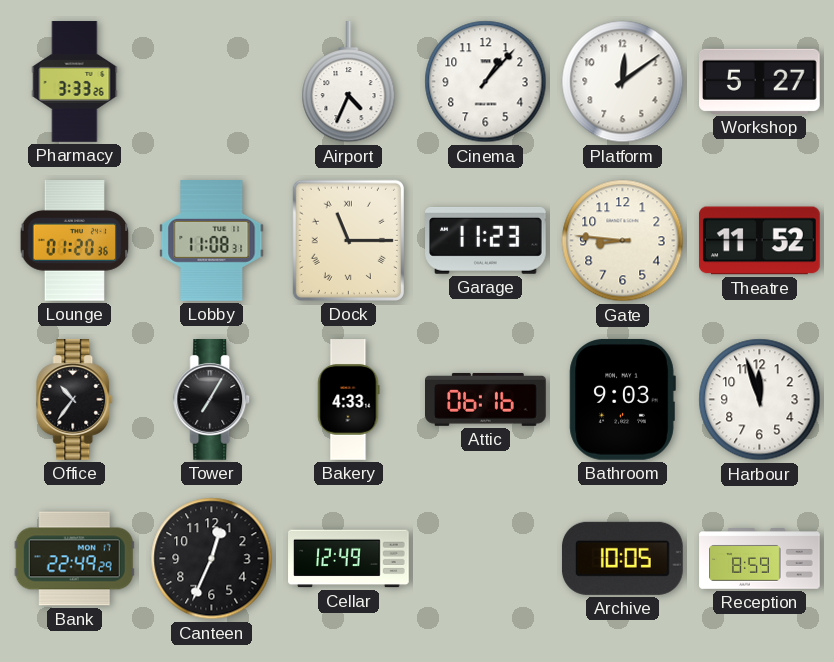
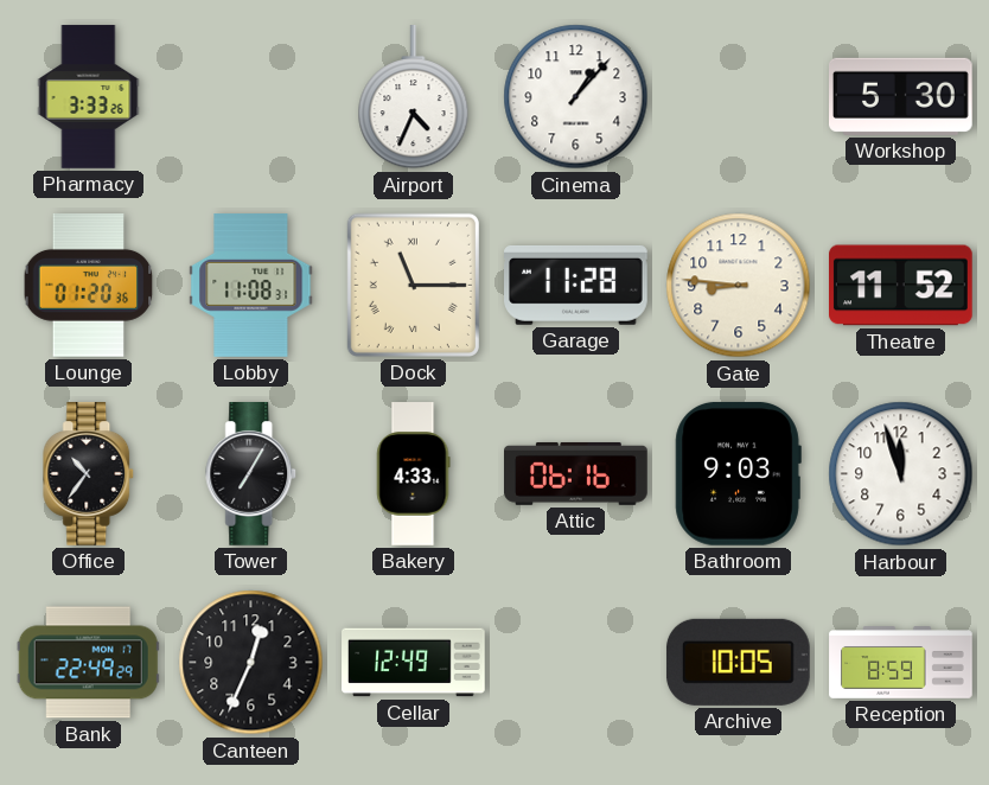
Platform: 12:09 -> none
Workshop: 5:27 -> 5:30
Garage: 11:23 -> 11:28
